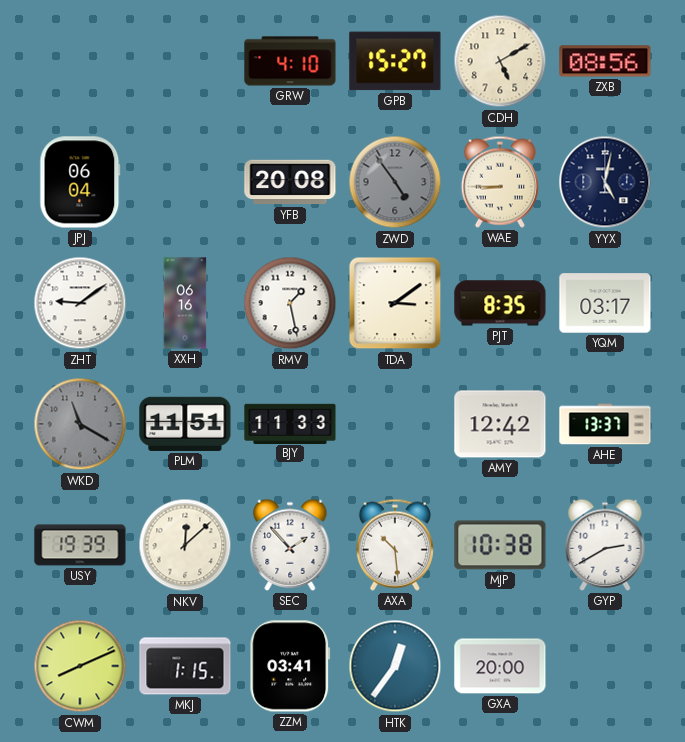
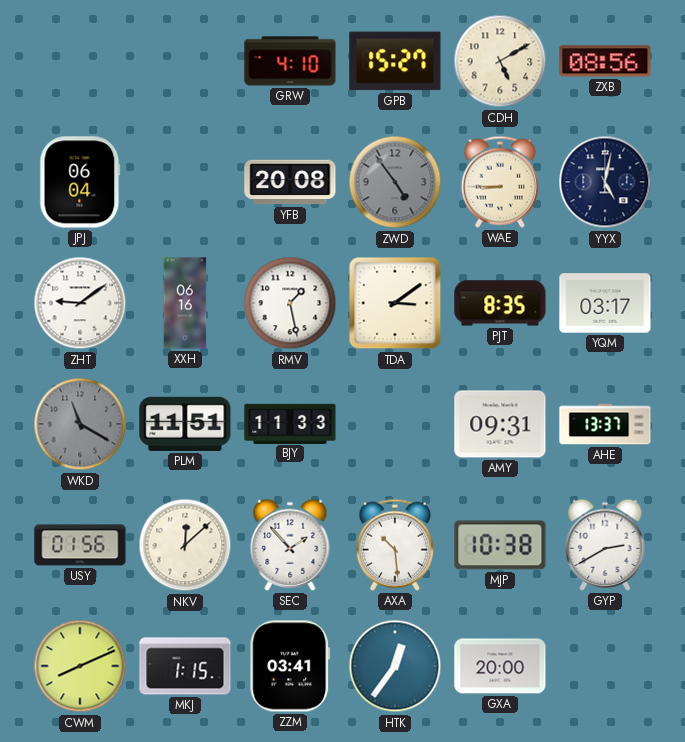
AMY: 12:42 -> 09:31
USY: 19:39 -> 01:56
